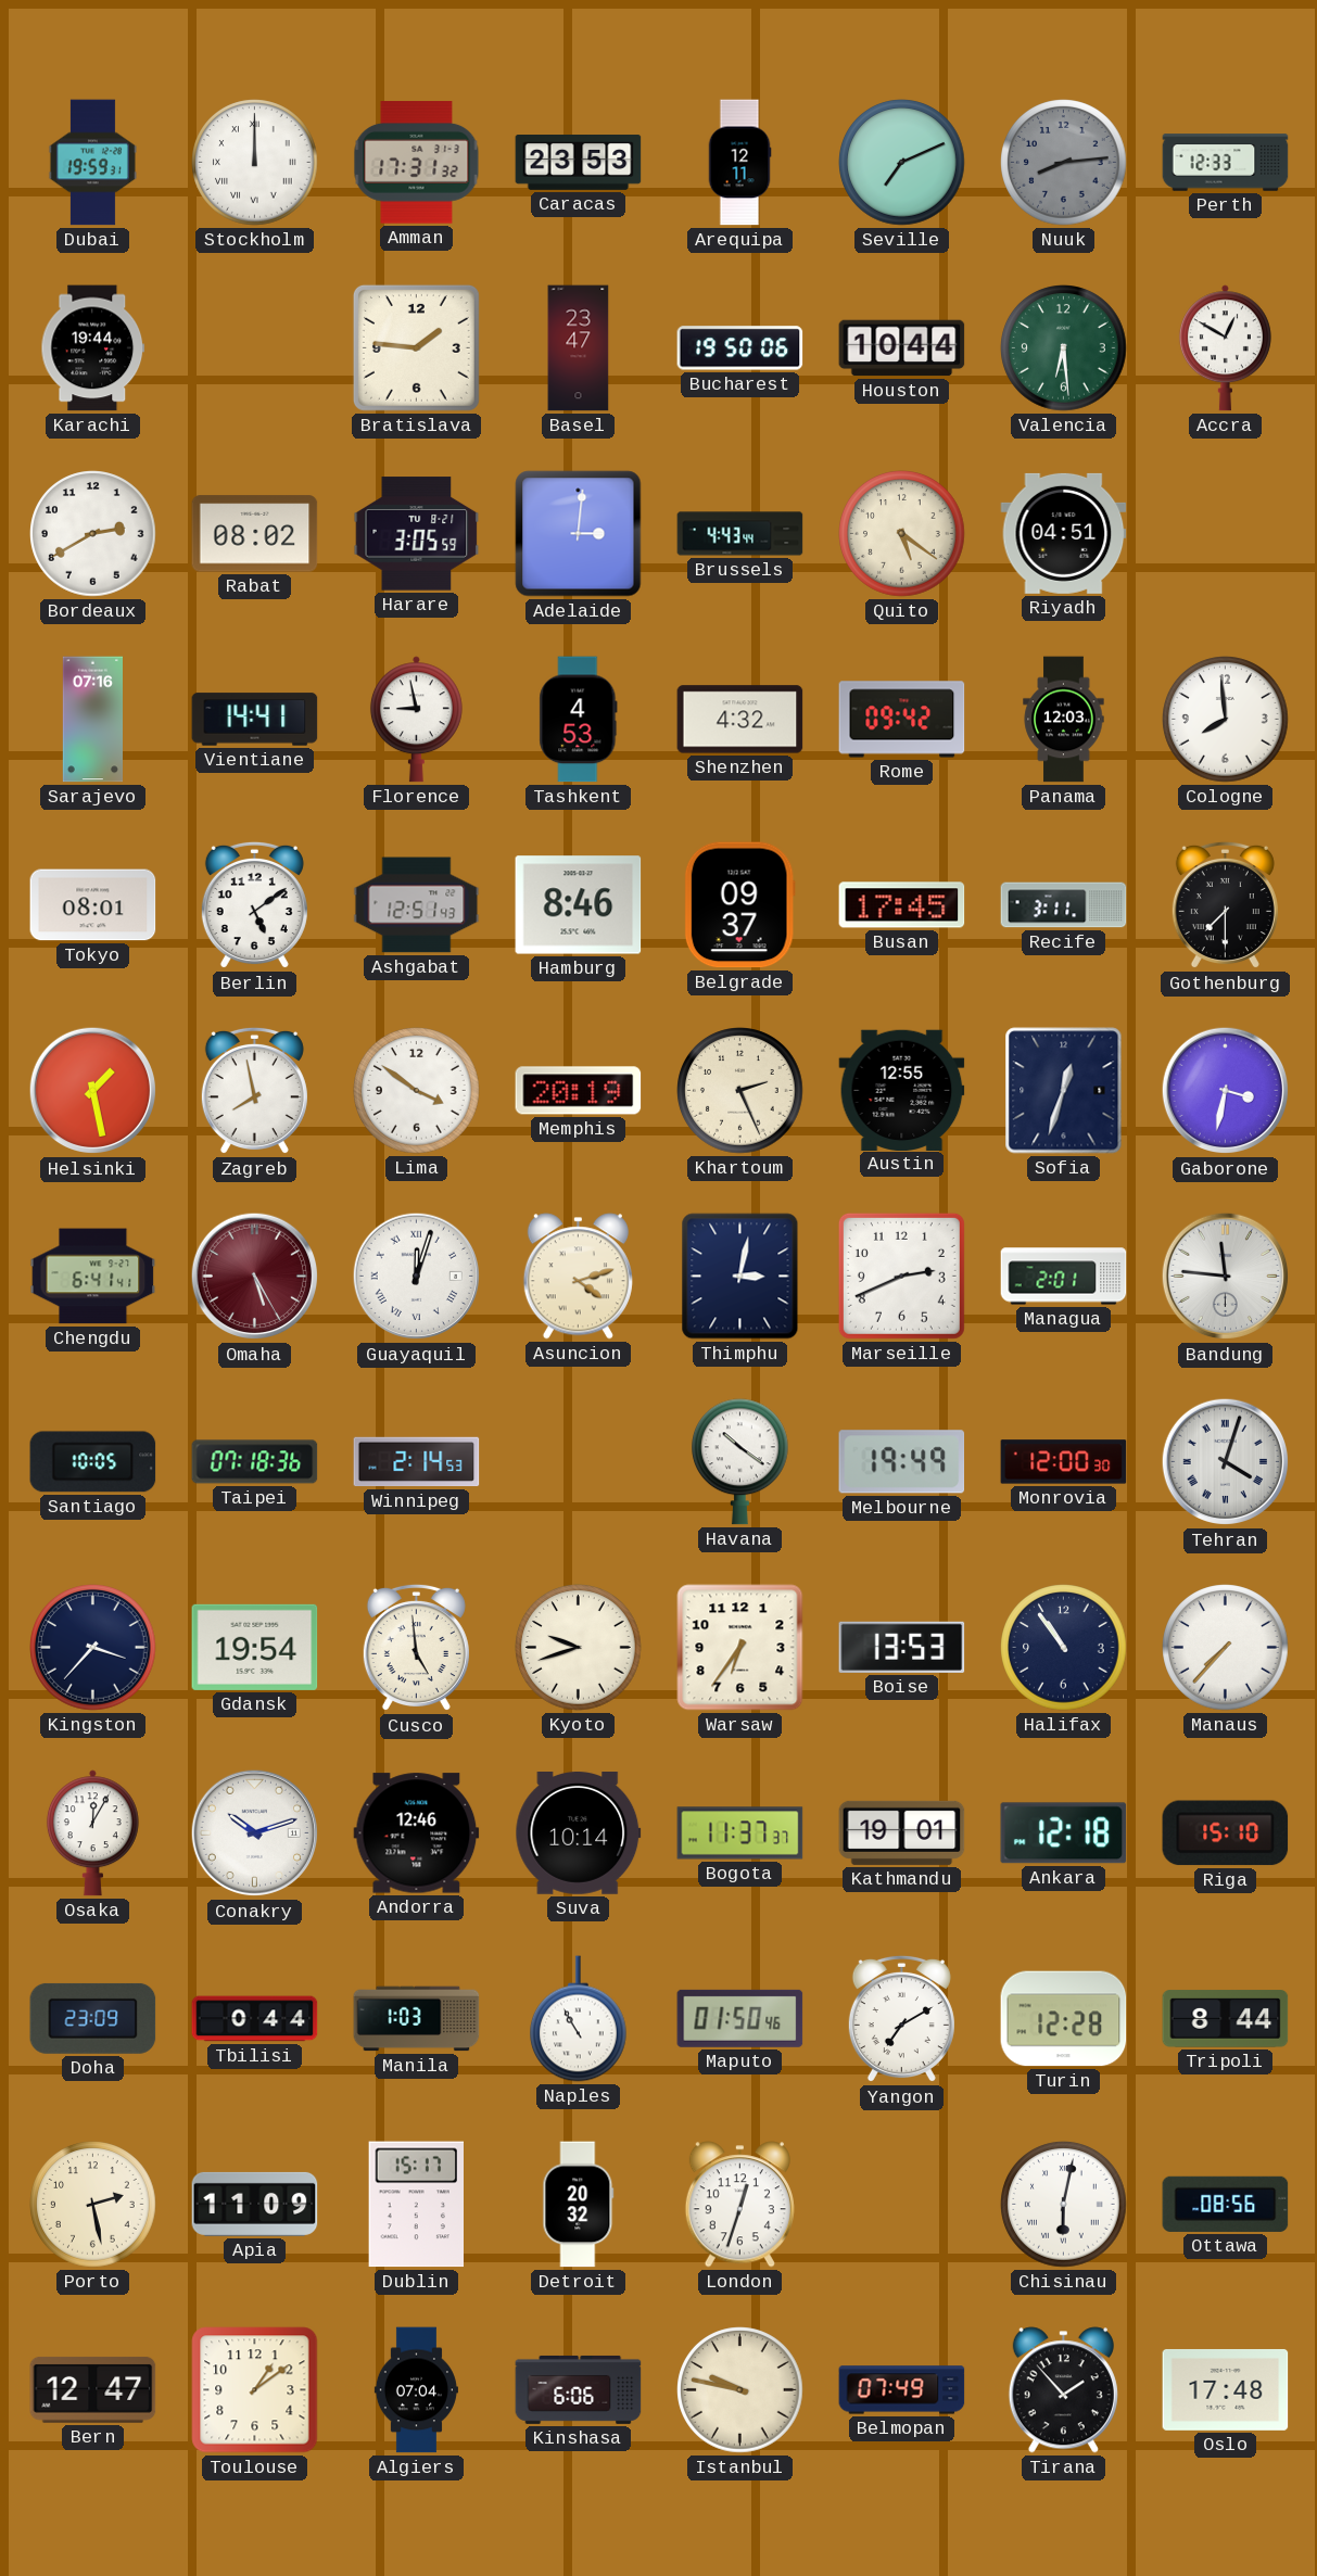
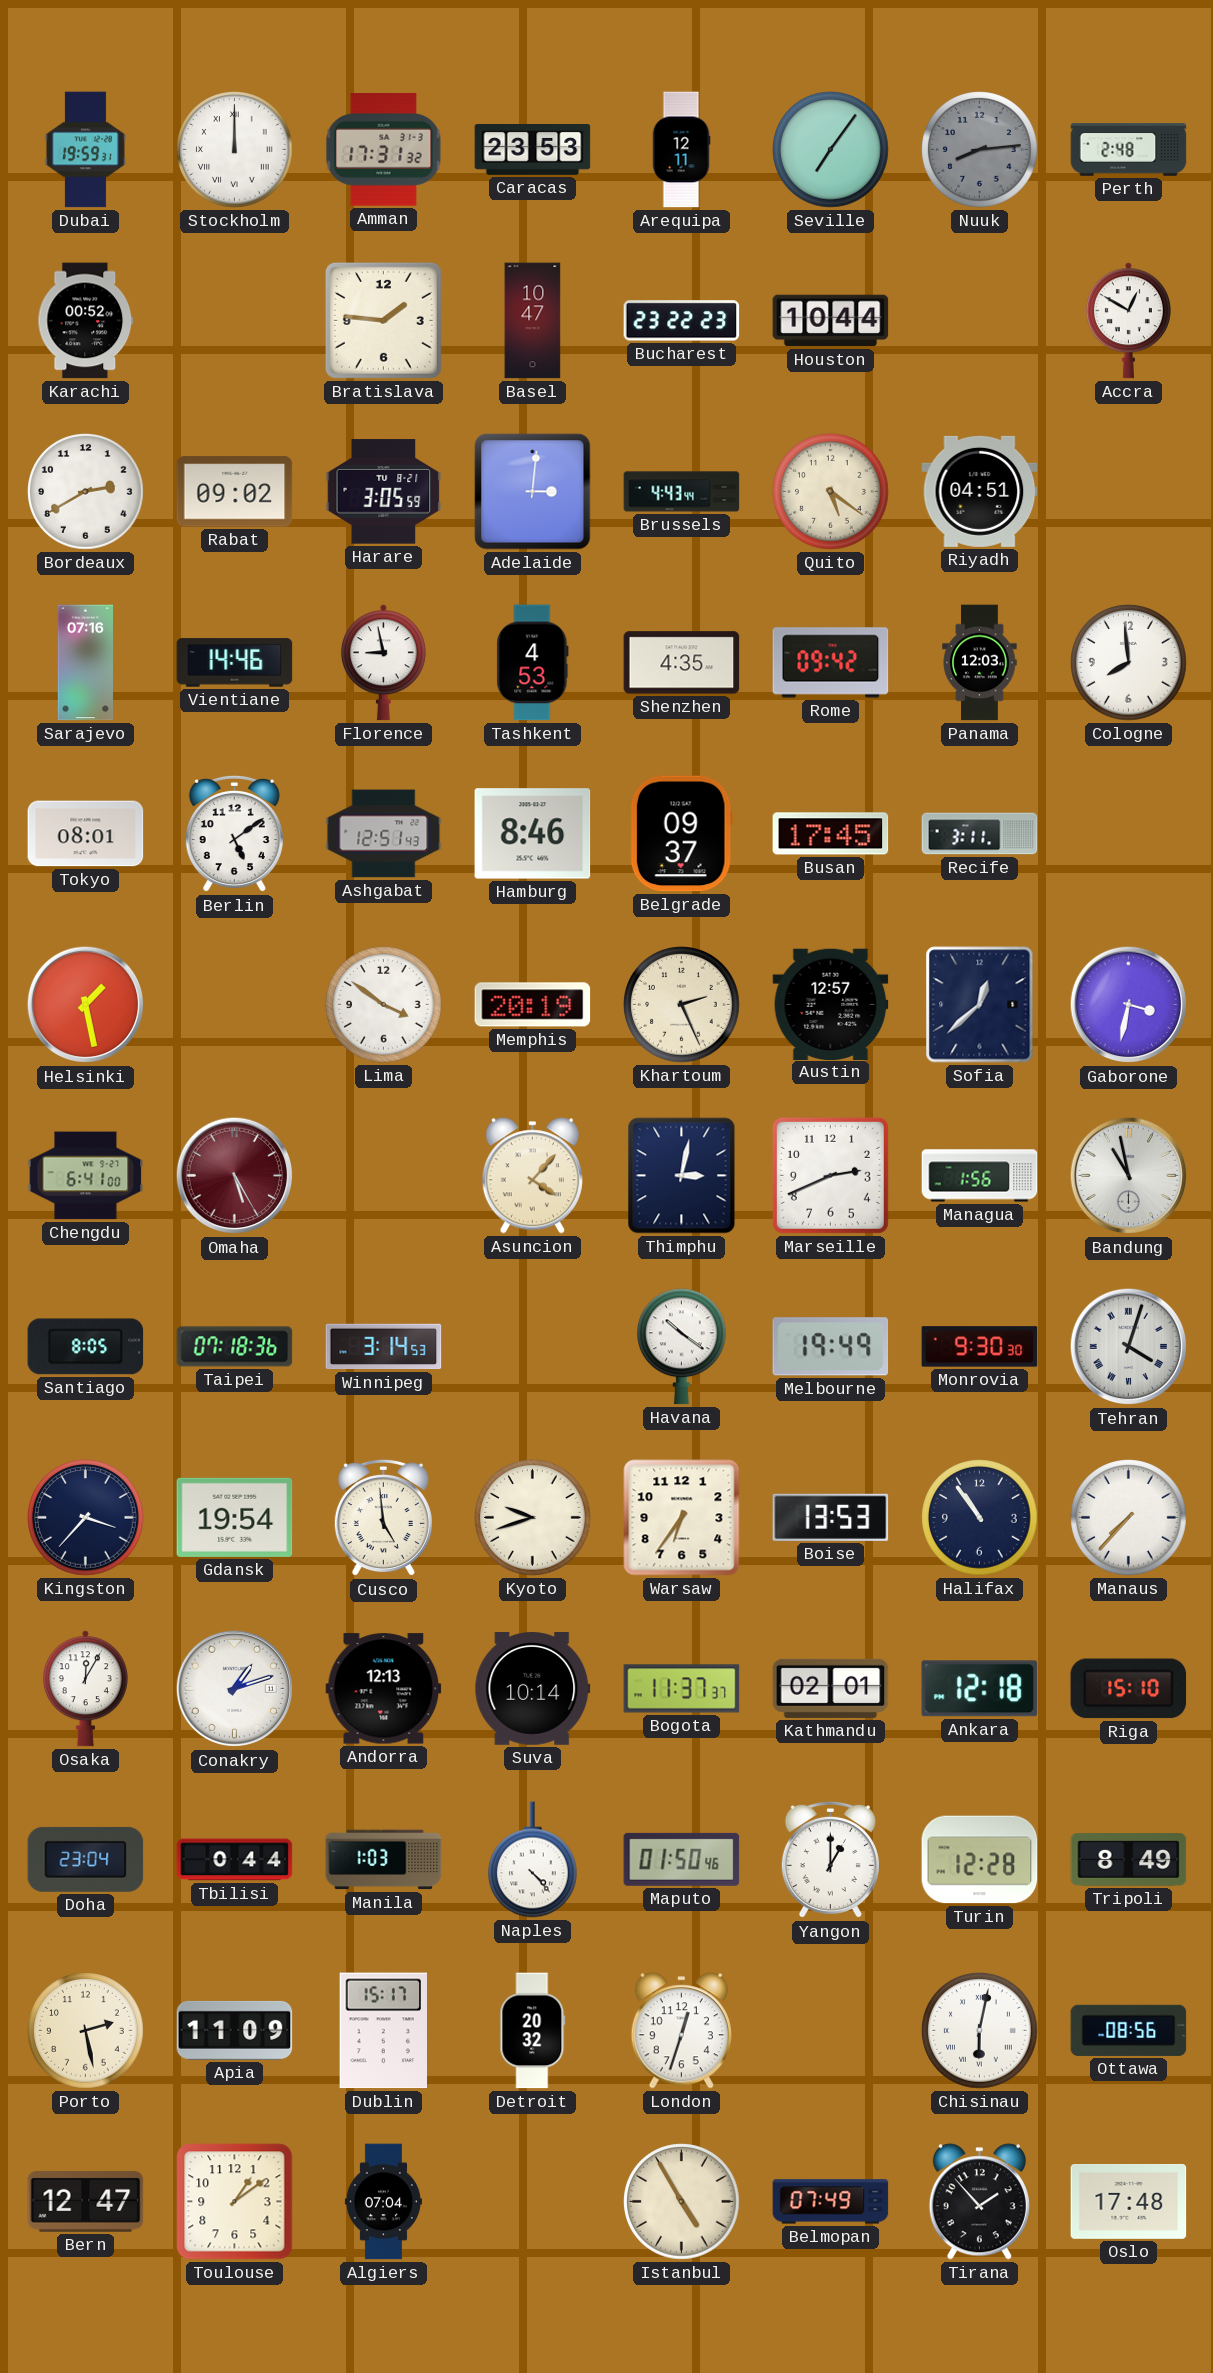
Seville: 7:11 -> 7:06
Perth: 12:33 -> 2:48
Karachi: 19:44 -> 00:52
Basel: 23:47 -> 10:47
Bucharest: 19:50 -> 23:22
Valencia: 6:29 -> none
Rabat: 08:02 -> 09:02
Vientiane: 14:41 -> 14:46
Shenzhen: 4:32 -> 4:35
Gothenburg: 7:30 -> none
Zagreb: 7:58 -> none
Austin: 12:55 -> 12:57
Sofia: 12:33 -> 12:38
Chengdu: 6:41:41 -> 6:41:00
Guayaquil: 12:03 -> none
Asuncion: 4:12 -> 4:07
Managua: 2:01 -> 1:56
Bandung: 11:46 -> 10:58
Santiago: 10:05 -> 8:05
Winnipeg: 2:14 -> 3:14
Monrovia: 12:00 -> 9:30
Conakry: 10:12 -> 1:12
Andorra: 12:46 -> 12:13
Kathmandu: 19:01 -> 02:01
Doha: 23:09 -> 23:04
Naples: 10:55 -> 4:23
Yangon: 7:10 -> 1:00
Tripoli: 8:44 -> 8:49
Kinshasa: 6:06 -> none
Istanbul: 9:47 -> 4:55
